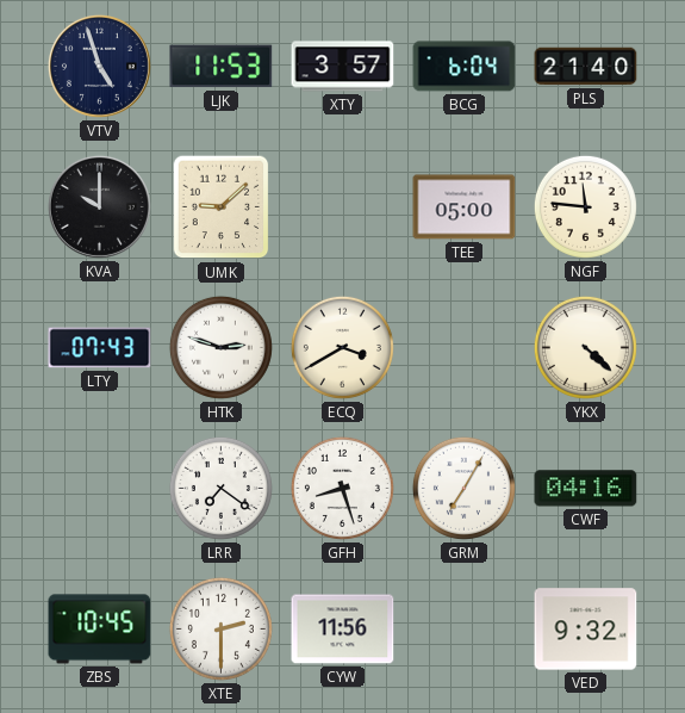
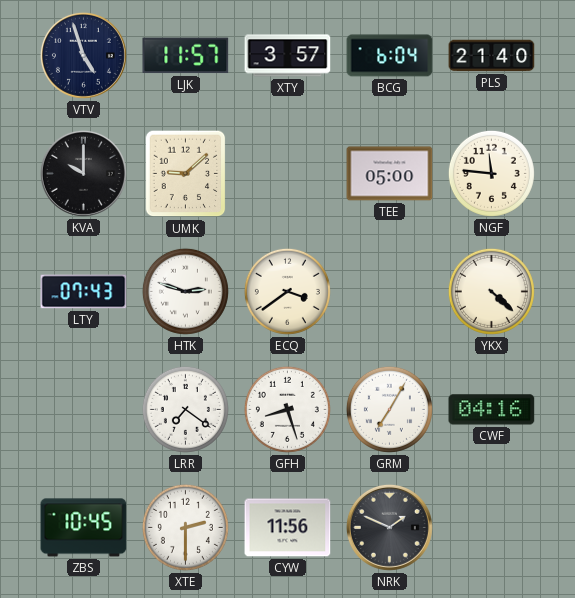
LJK: 11:53 -> 11:57
ECQ: 3:40 -> 3:39
NRK: none -> 1:49
VED: 9:32 -> none
